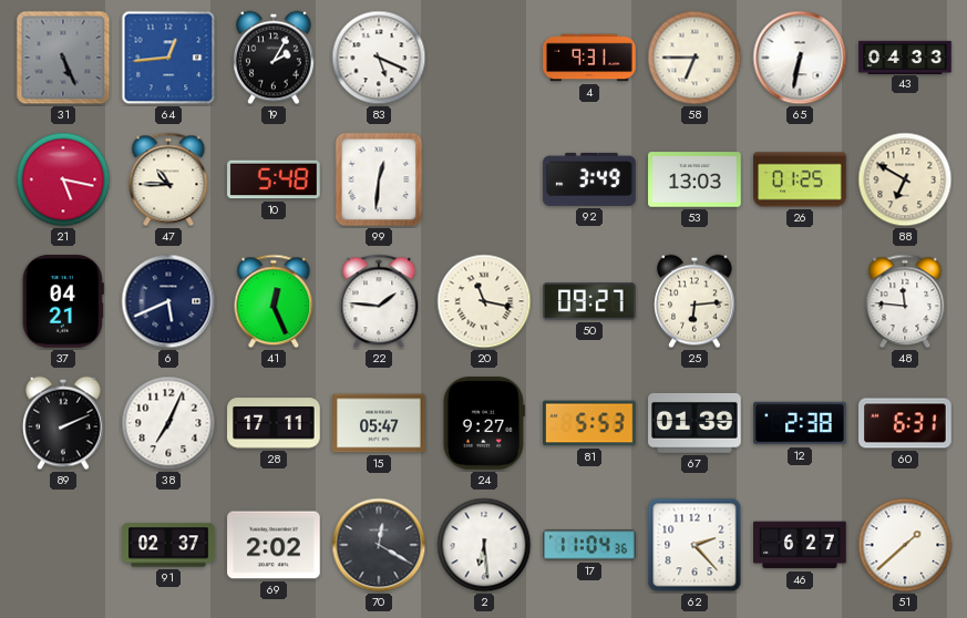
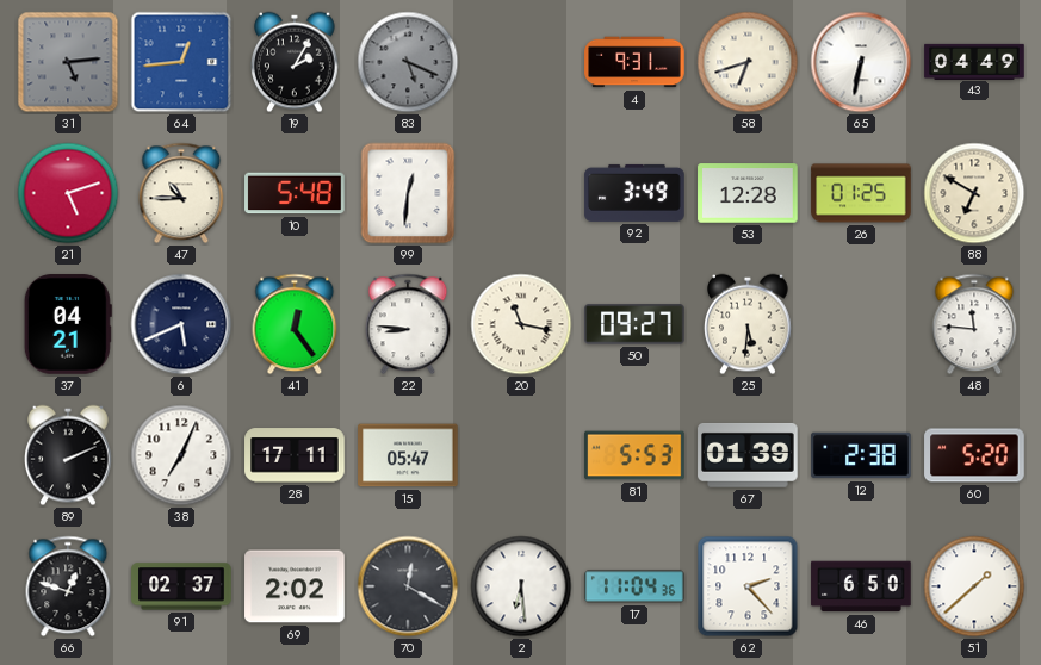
31: 5:26 -> 5:14
83 dial: white -> grey
58: 6:45 -> 6:42
43: 04:33 -> 04:49
21: 5:17 -> 5:12
53: 13:03 -> 12:28
41: 12:26 -> 12:24
22: 1:46 -> 8:46
25: 6:14 -> 5:31
24: 9:27 -> none
60: 6:31 -> 5:20
66: none -> 12:48
46: 6:27 -> 6:50
